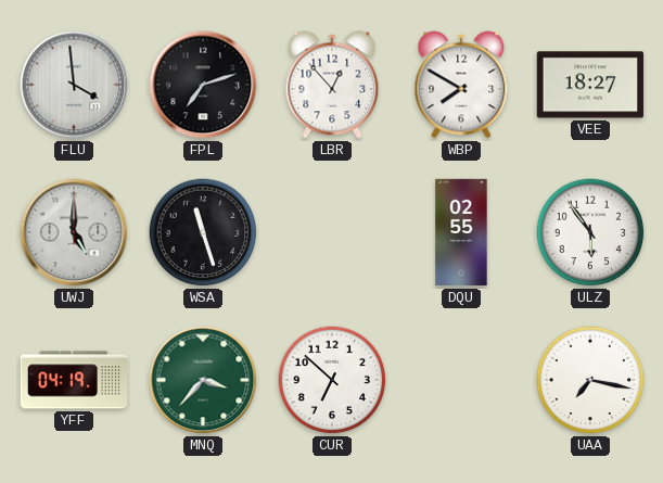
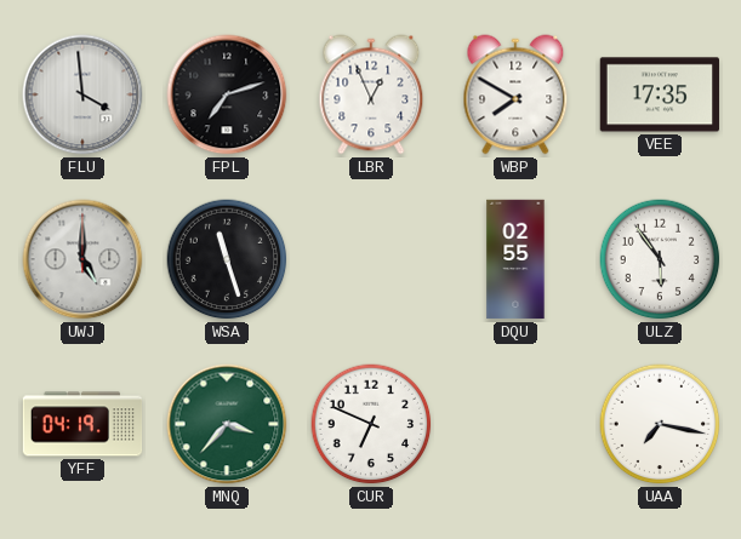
LBR: 12:53 -> 12:56
VEE: 18:27 -> 17:35
CUR: 6:52 -> 6:49
